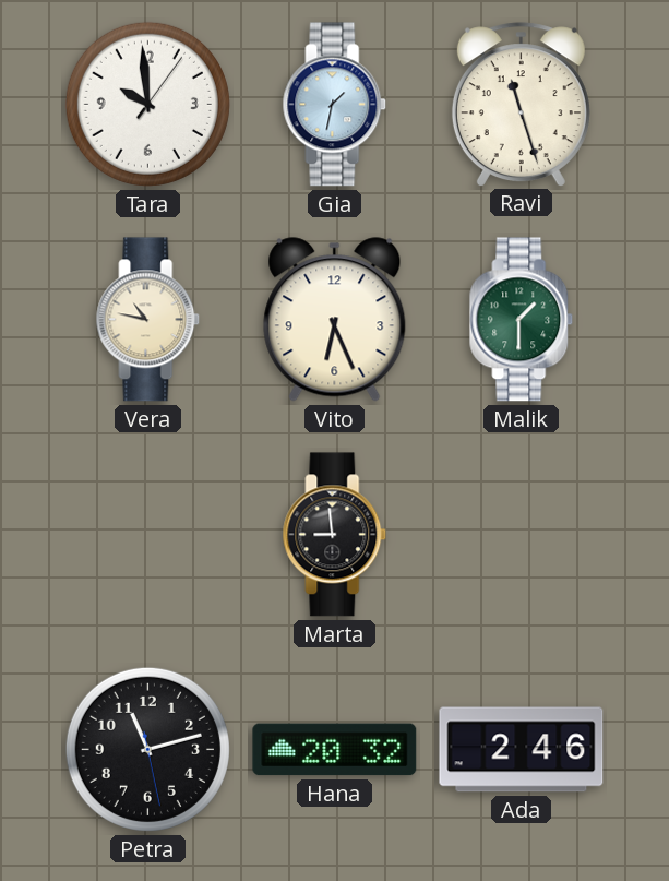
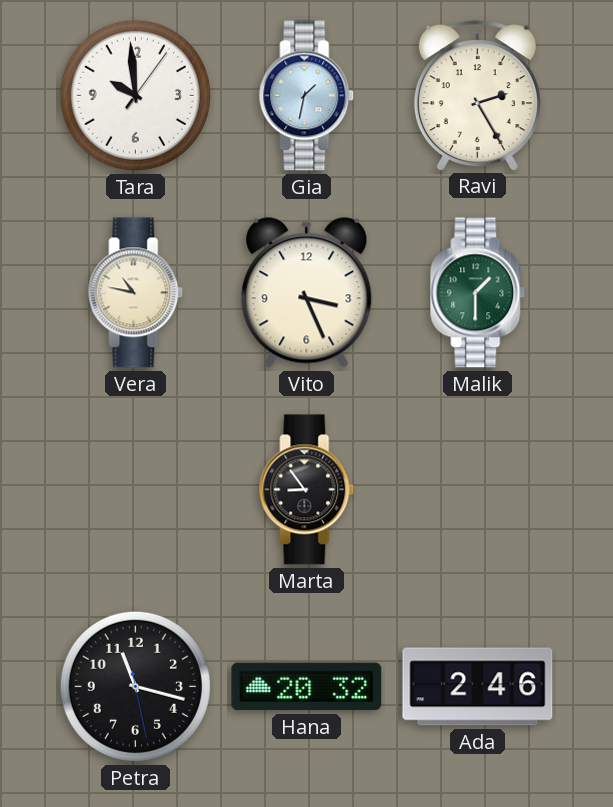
Ravi: 11:27 -> 2:25
Vito: 6:26 -> 3:26
Marta: 8:59 -> 8:54
Petra: 11:12 -> 11:17
